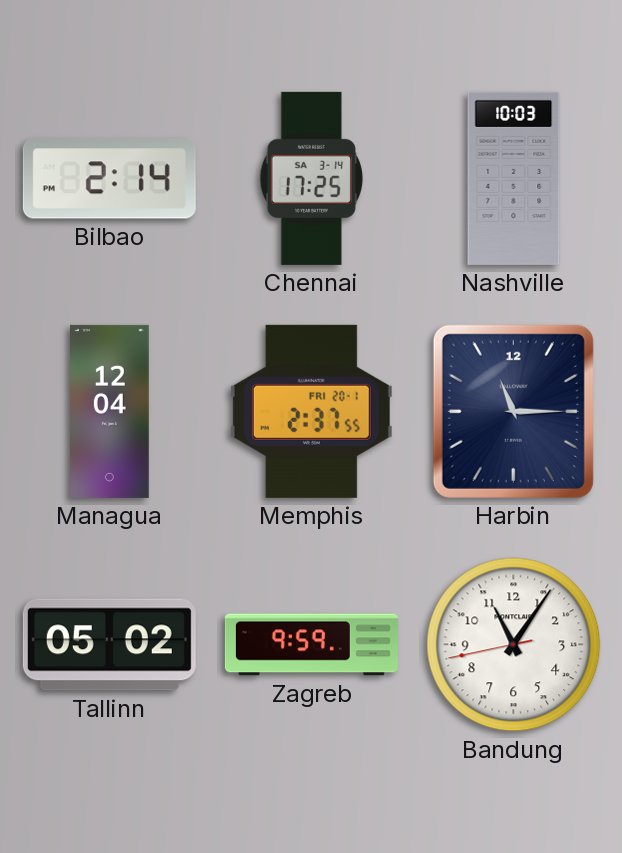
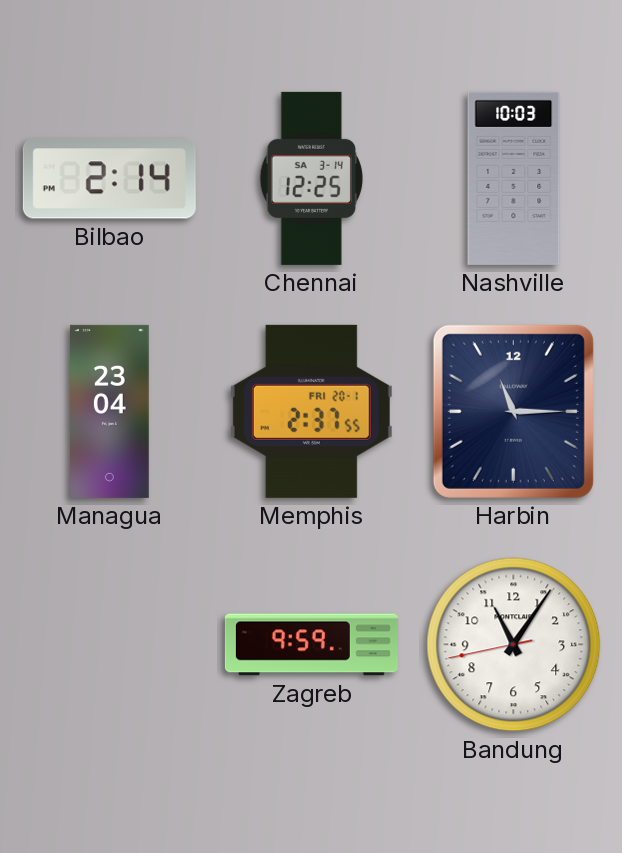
Chennai: 17:25 -> 12:25
Managua: 12:04 -> 23:04
Tallinn: 05:02 -> none
